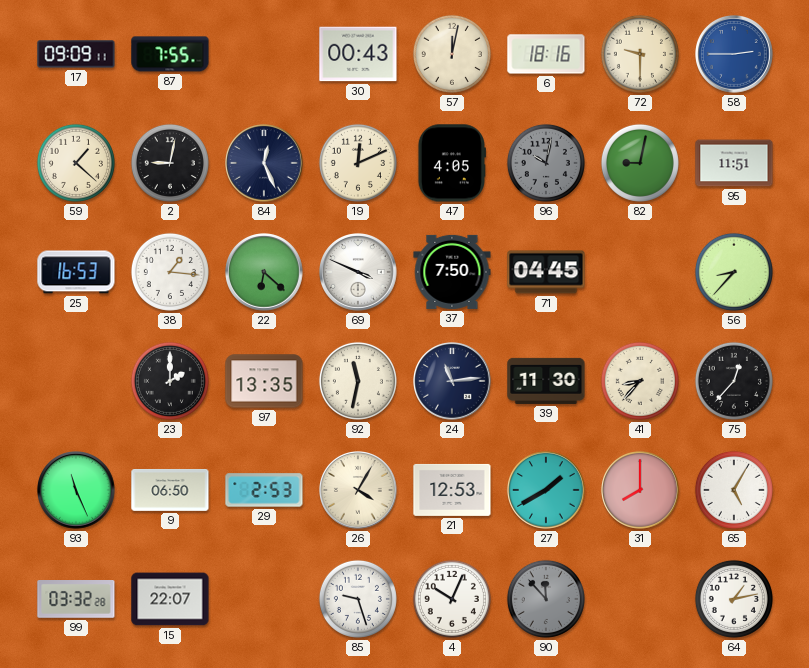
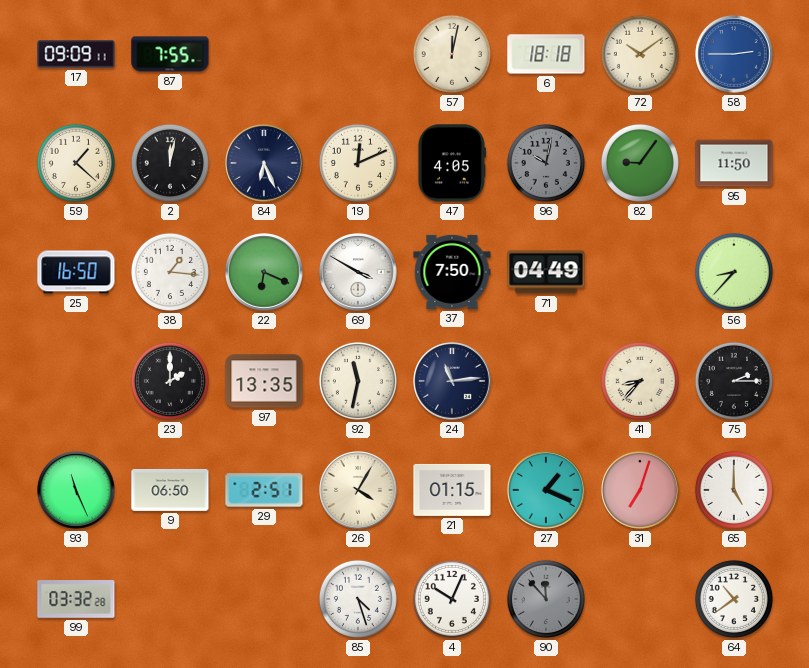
30: 00:43 -> none
6: 18:16 -> 18:18
72: 9:30 -> 10:09
2: 9:02 -> 12:02
84: 12:26 -> 6:26
82: 9:02 -> 9:06
95: 11:51 -> 11:50
25: 16:53 -> 16:50
22: 6:22 -> 6:19
69: 3:49 -> 3:50
71: 04:45 -> 04:49
39: 11:30 -> none
75: 12:37 -> 2:15
29: 2:53 -> 2:51
21: 12:53 -> 01:15
27: 1:40 -> 1:19
31: 8:00 -> 7:03
65: 5:05 -> 5:00
15: 22:07 -> none
85: 9:27 -> 4:27
64: 1:13 -> 10:39
